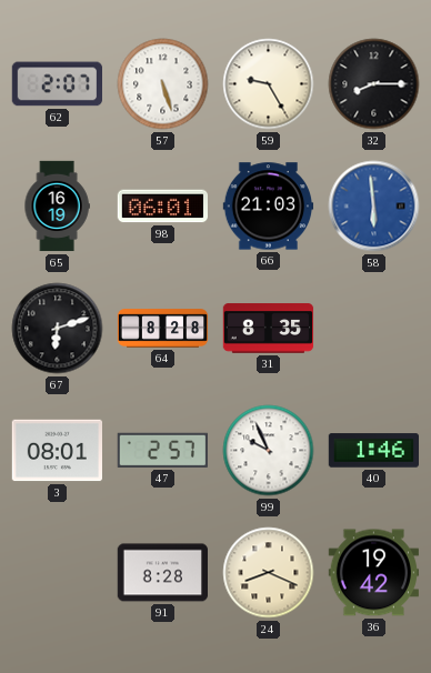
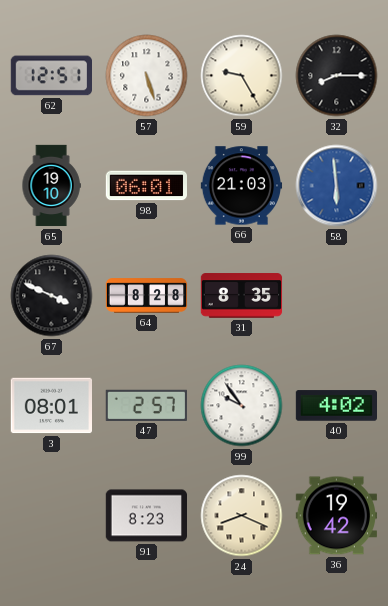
62: 2:07 -> 12:51
65: 16:19 -> 19:10
67: 6:12 -> 3:49
99: 9:56 -> 9:54
40: 1:46 -> 4:02
91: 8:28 -> 8:23
